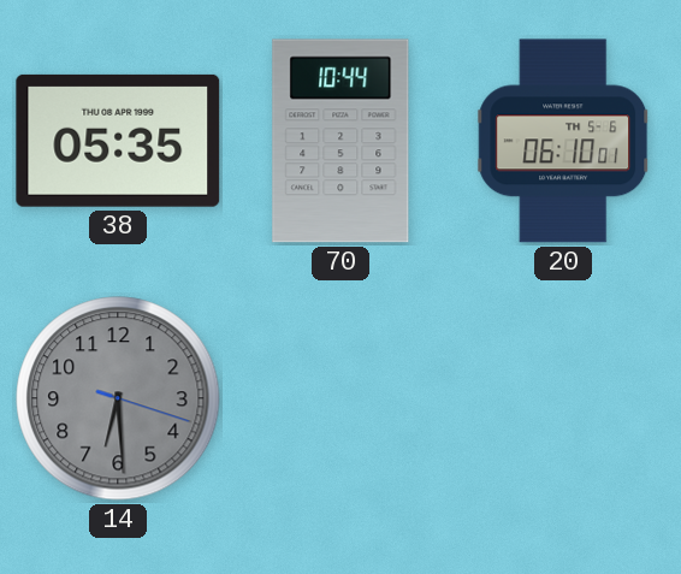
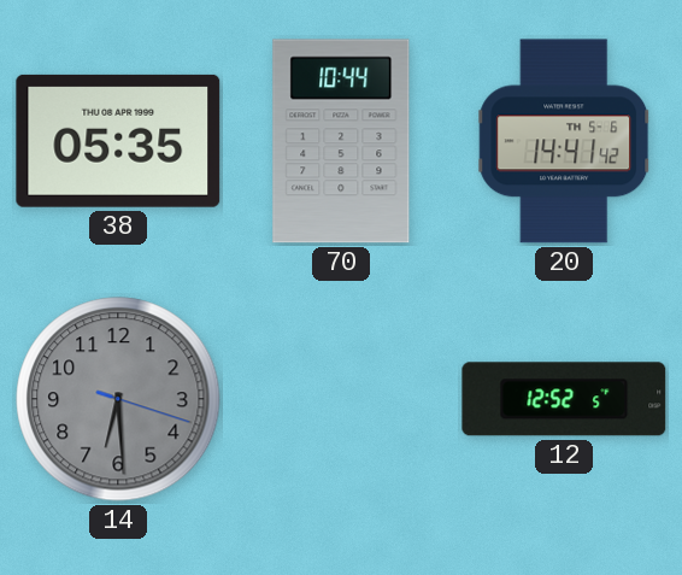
20: 06:10 -> 14:41
12: none -> 12:52
